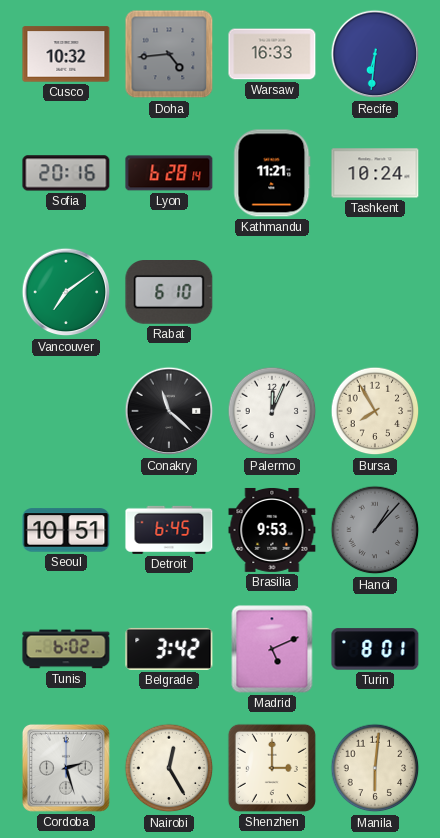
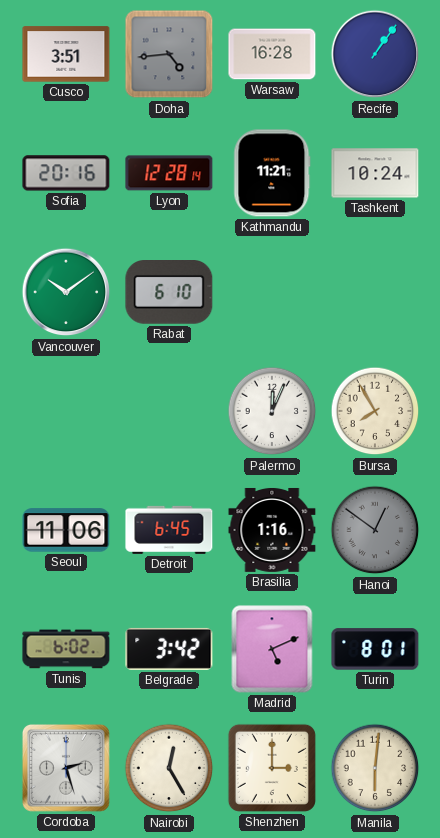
Cusco: 10:32 -> 3:51
Warsaw: 16:33 -> 16:28
Recife: 6:31 -> 1:06
Lyon: 6:28 -> 12:28
Vancouver: 7:09 -> 10:09
Conakry: 11:22 -> none
Seoul: 10:51 -> 11:06
Brasilia: 9:53 -> 1:16
Hanoi: 1:07 -> 12:51
